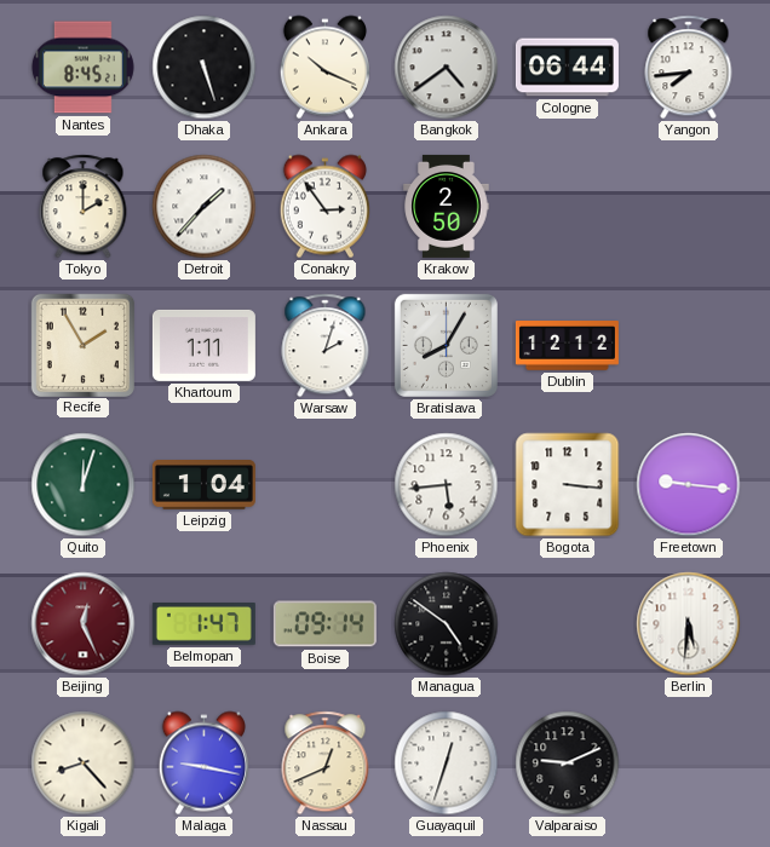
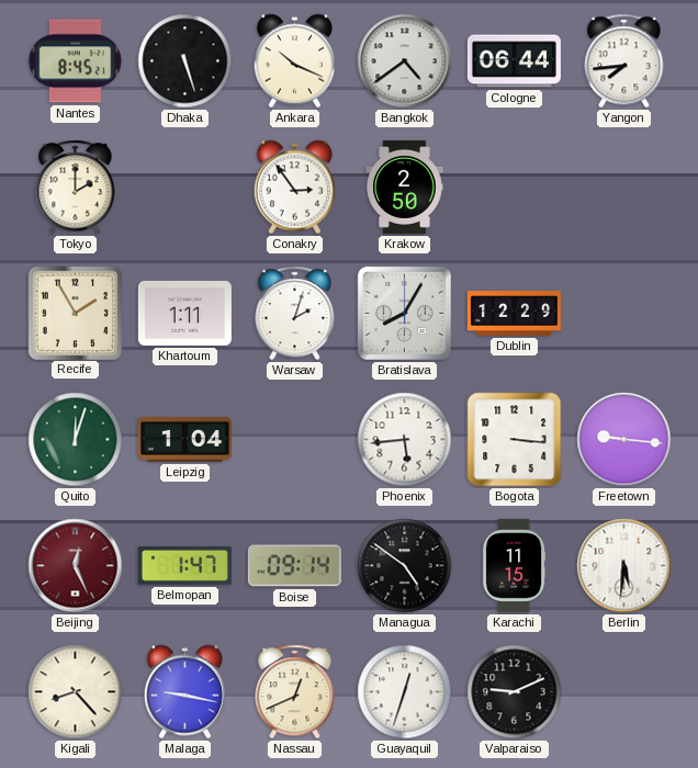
Detroit: 1:37 -> none
Dublin: 12:12 -> 12:29
Karachi: none -> 11:15
